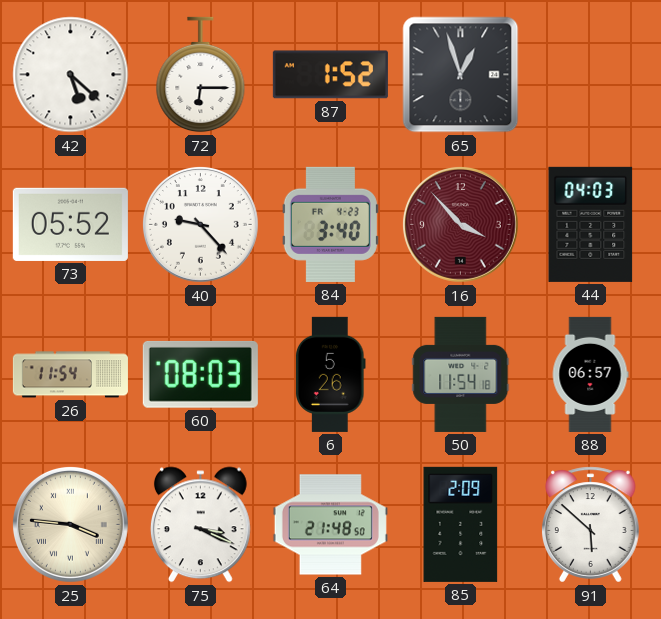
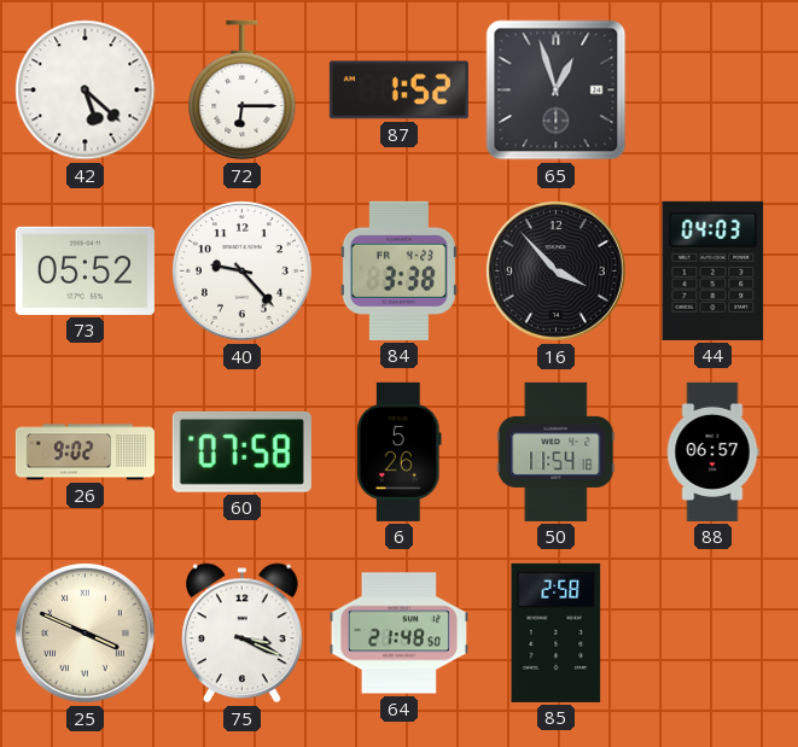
84: 3:40 -> 3:38
16 dial: burgundy -> black
26: 11:54 -> 9:02
60: 08:03 -> 07:58
25: 3:46 -> 3:49
85: 2:09 -> 2:58
91: 5:52 -> none
